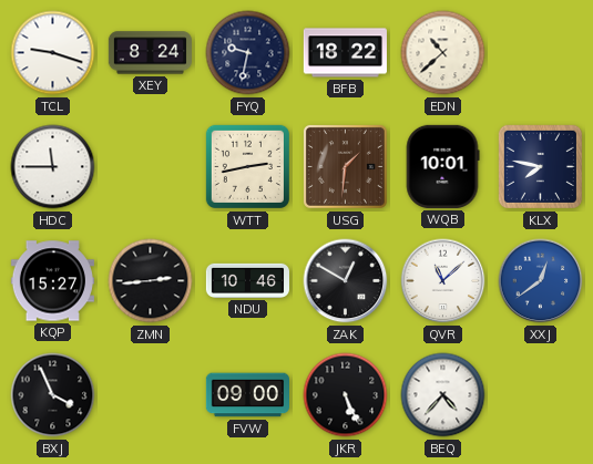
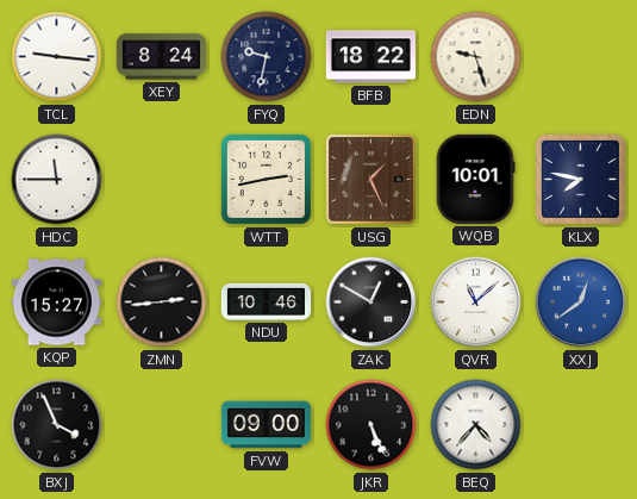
TCL: 9:18 -> 9:16
EDN: 10:38 -> 9:27
USG: 1:31 -> 1:26
